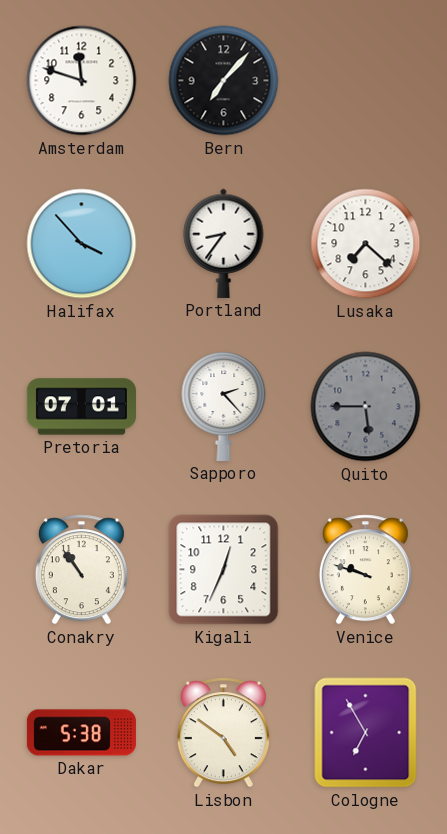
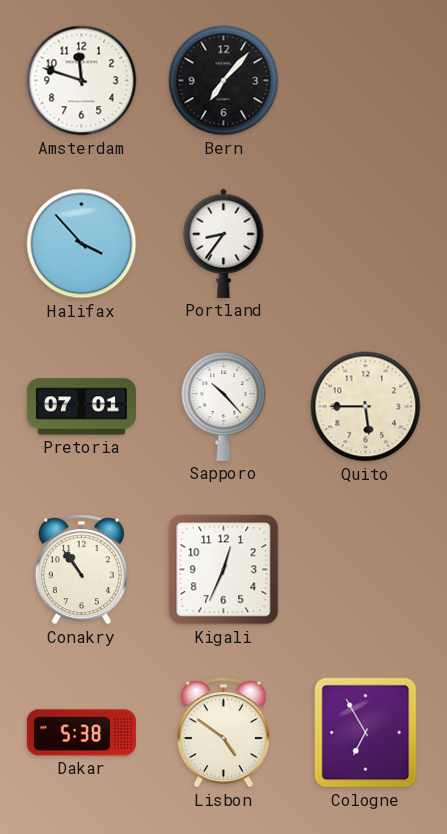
Lusaka: 7:22 -> none
Sapporo: 2:23 -> 10:23
Quito dial: grey -> cream
Venice: 9:48 -> none
